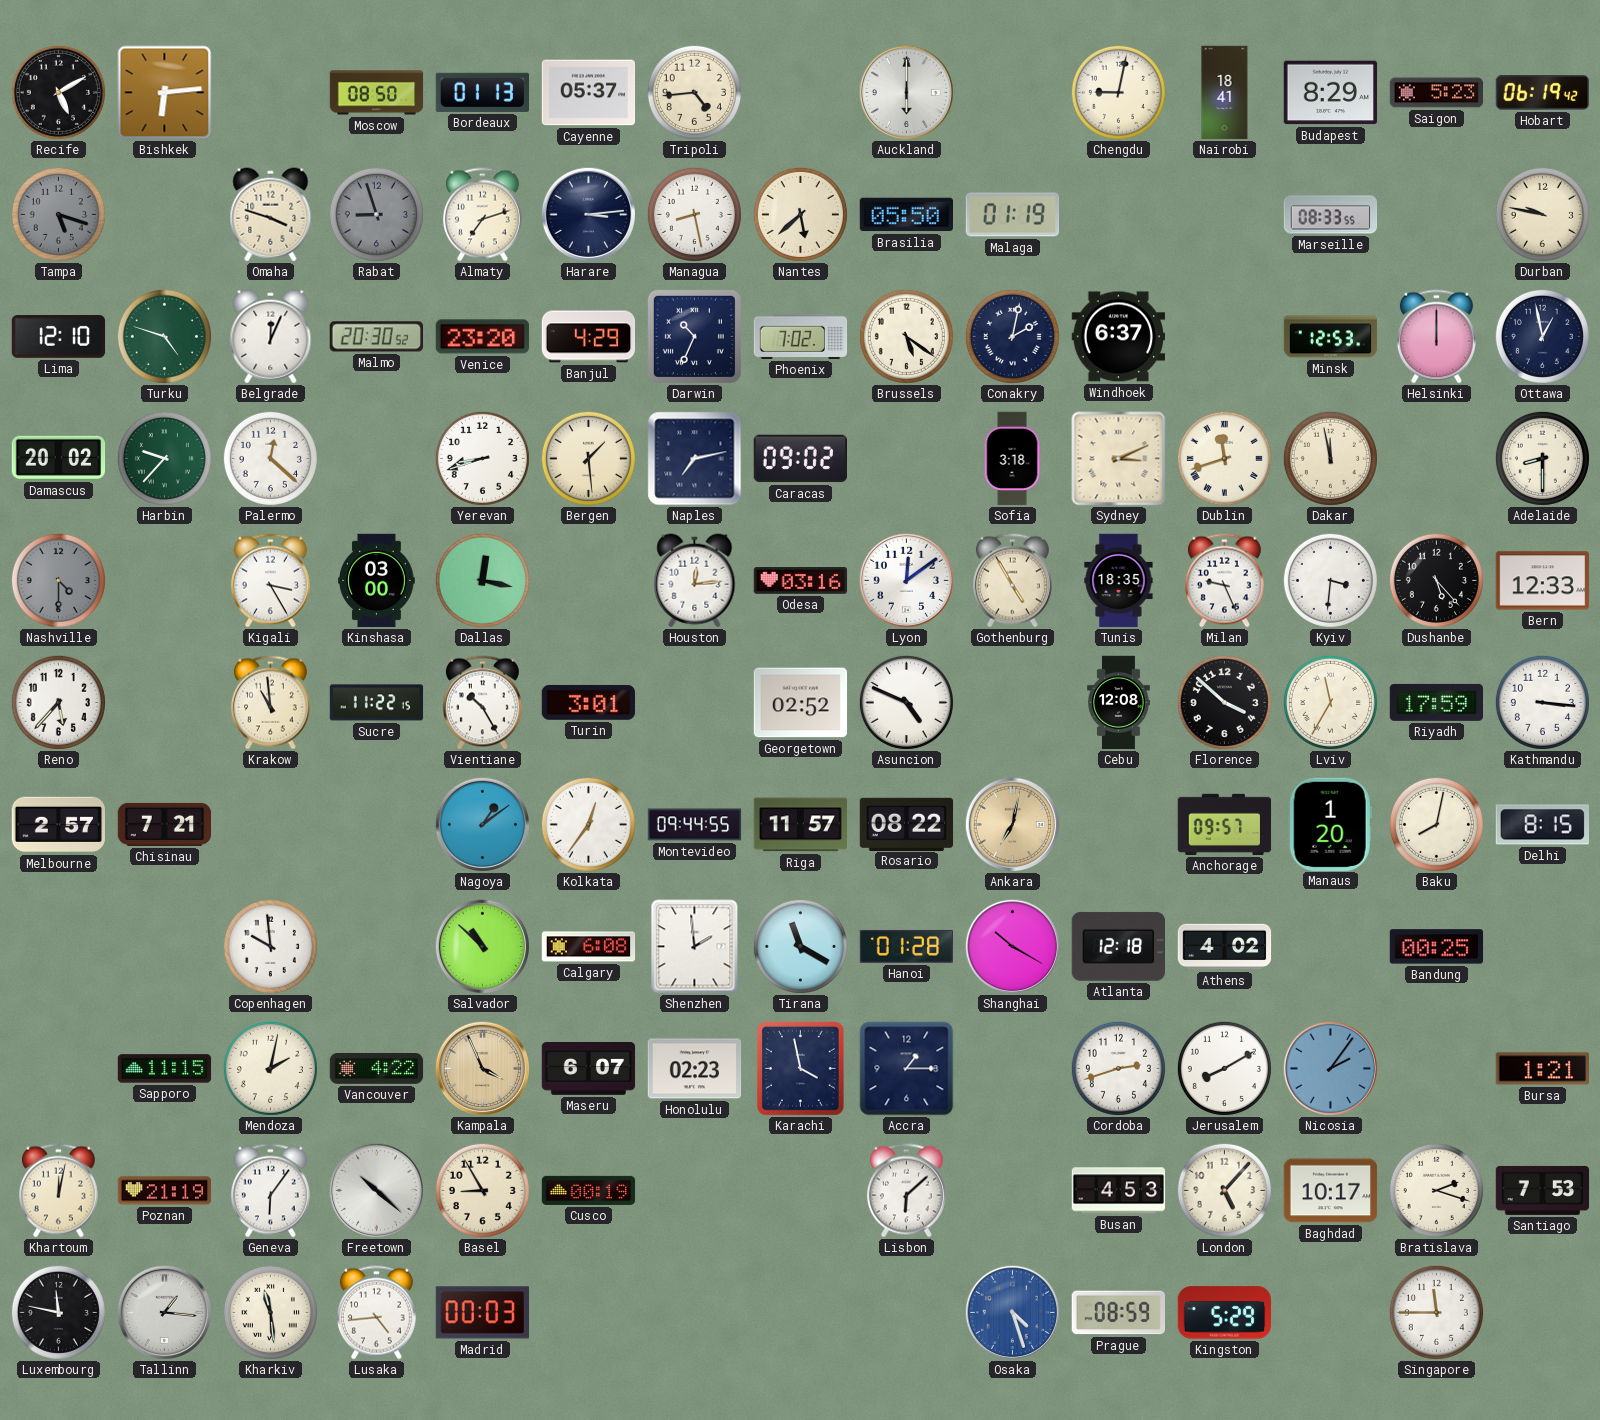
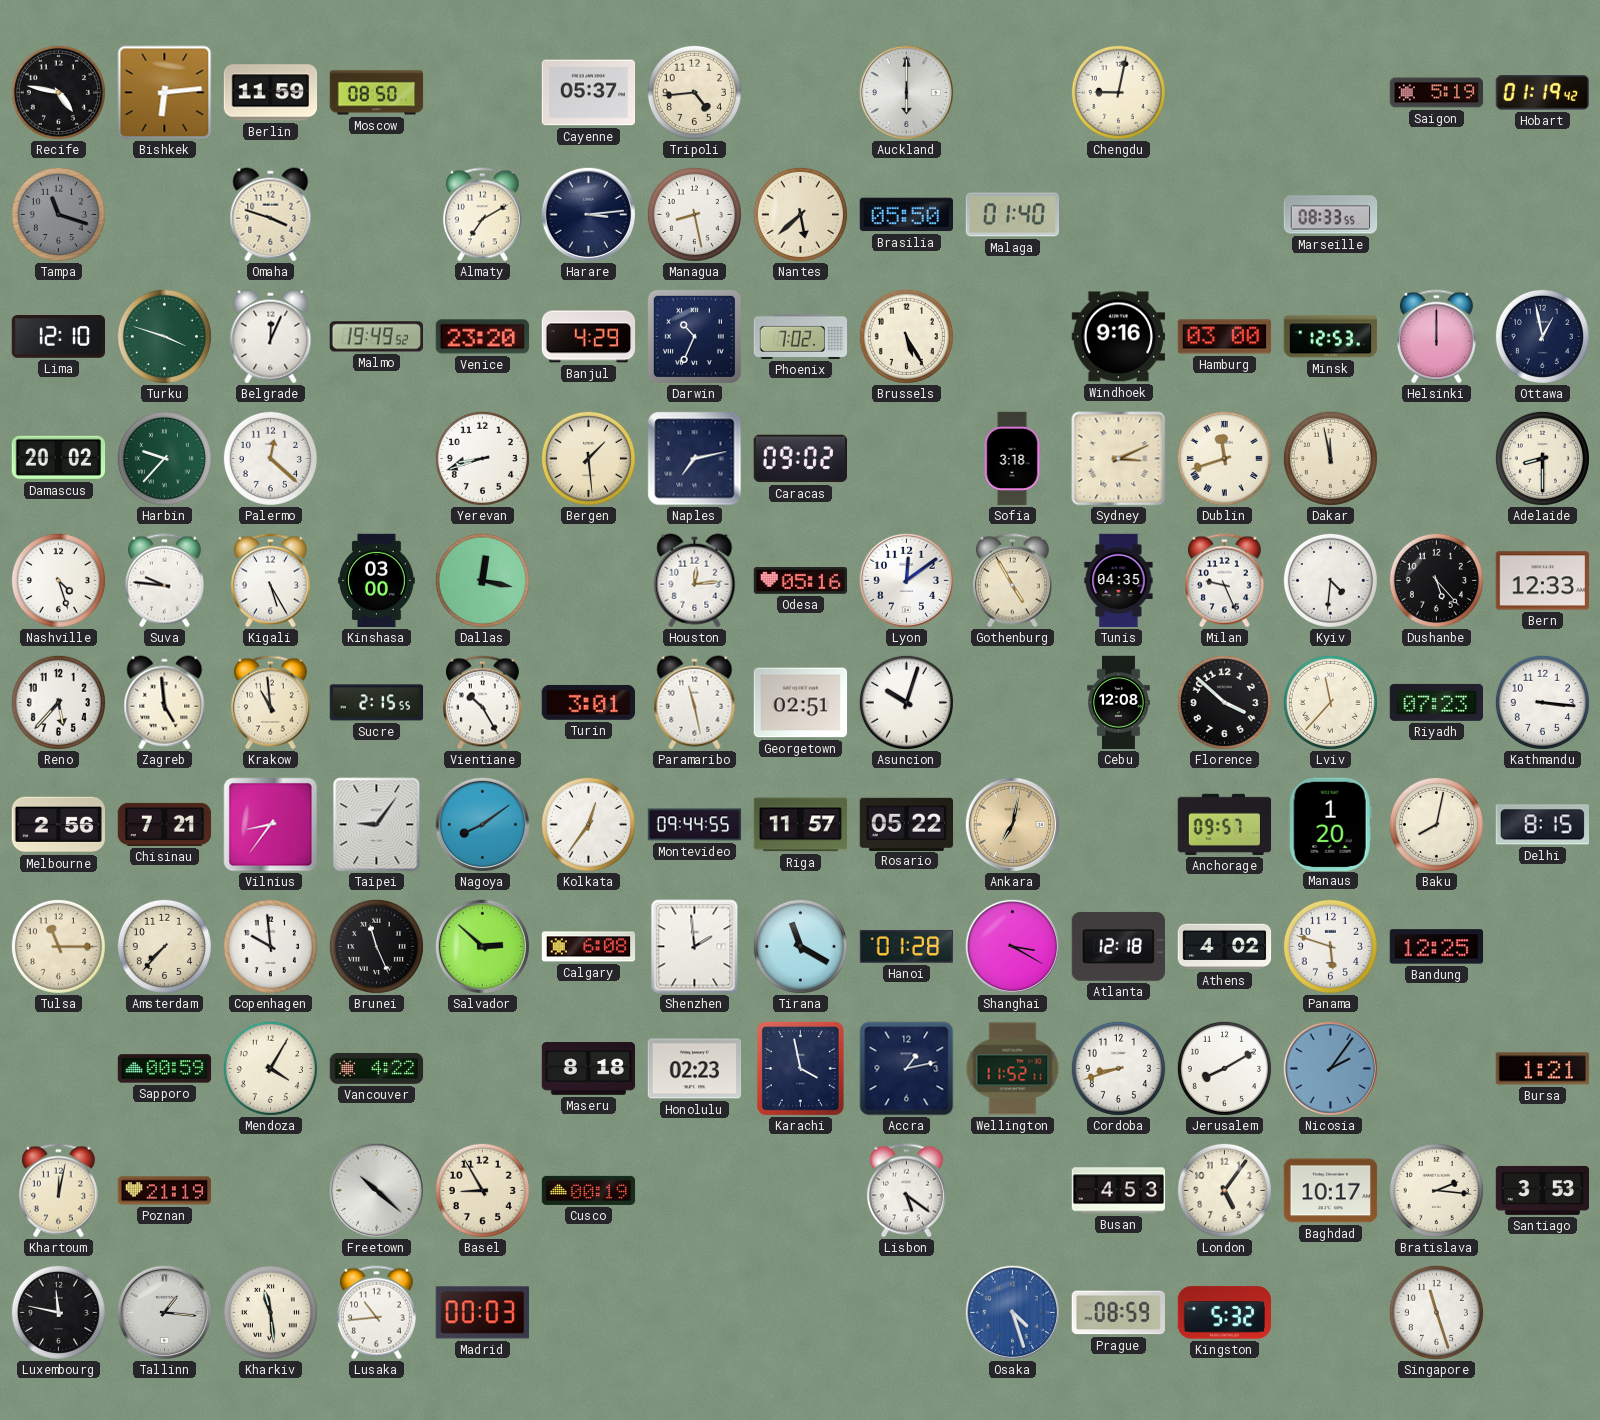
Recife: 5:10 -> 4:47
Berlin: none -> 11:59
Bordeaux: 01:13 -> none
Nairobi: 18:41 -> none
Budapest: 8:29 -> none
Saigon: 5:23 -> 5:19
Hobart: 06:19 -> 01:19
Tampa: 5:18 -> 11:18
Rabat: 8:57 -> none
Almaty: 7:12 -> 7:10
Malaga: 01:19 -> 01:40
Durban: 9:47 -> none
Turku: 4:48 -> 3:48
Malmo: 20:30 -> 19:49
Brussels: 5:21 -> 5:25
Conakry: 2:02 -> none
Windhoek: 6:37 -> 9:16
Hamburg: none -> 03:00
Nashville: 4:30 -> 4:27
Nashville dial: grey -> white
Suva: none -> 9:46
Kigali: 3:25 -> 5:25
Odesa: 03:16 -> 05:16
Tunis: 18:35 -> 04:35
Kyiv: 3:31 -> 4:31
Zagreb: none -> 4:59
Sucre: 11:22 -> 2:15
Paramaribo: none -> 11:28
Georgetown: 02:52 -> 02:51
Asuncion: 4:49 -> 10:03
Lviv: 11:35 -> 11:37
Riyadh: 17:59 -> 07:23
Melbourne: 2:57 -> 2:56
Vilnius: none -> 8:36
Taipei: none -> 9:06
Nagoya: 1:09 -> 8:09
Rosario: 08:22 -> 05:22
Tulsa: none -> 11:15
Amsterdam: none -> 7:37
Brunei: none -> 11:26
Salvador: 10:52 -> 2:52
Shanghai: 10:20 -> 3:20
Panama: none -> 5:48
Bandung: 00:25 -> 12:25
Sapporo: 11:15 -> 00:59
Mendoza: 2:02 -> 4:05
Kampala: 3:56 -> none
Maseru: 6:07 -> 8:18
Accra: 1:15 -> 1:13
Wellington: none -> 11:52
Cordoba: 2:42 -> 8:42
Geneva: 6:06 -> none
Lisbon: 6:08 -> 5:21
London: 5:07 -> 5:06
Bratislava: 2:18 -> 2:16
Santiago: 7:53 -> 3:53
Lusaka: 4:44 -> 10:44
Kingston: 5:29 -> 5:32
Singapore: 11:45 -> 11:27
